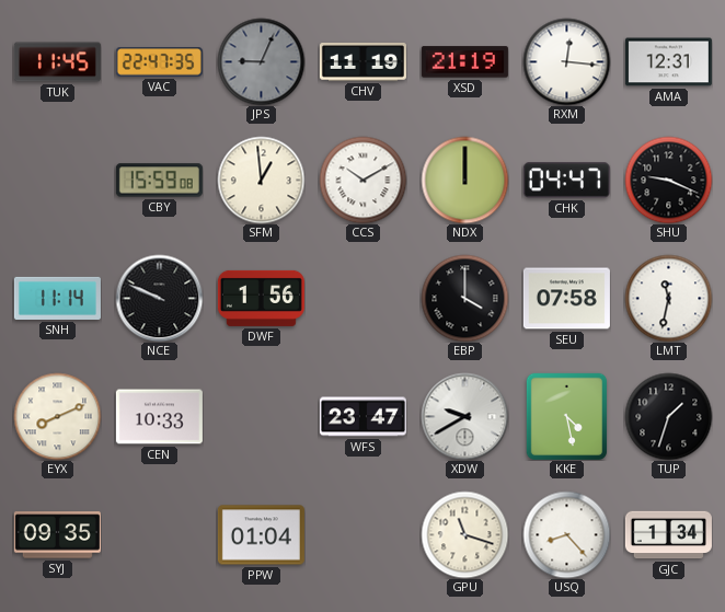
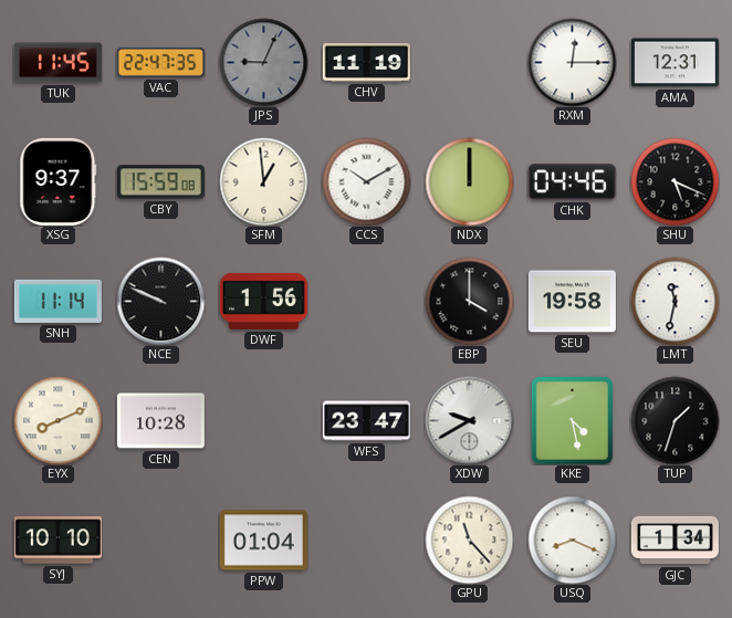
XSD: 21:19 -> none
RXM: 12:16 -> 12:15
XSG: none -> 9:37
CHK: 04:47 -> 04:46
SHU: 9:19 -> 5:19
SEU: 07:58 -> 19:58
CEN: 10:33 -> 10:28
SYJ: 09:35 -> 10:10
GPU: 11:18 -> 11:23
USQ: 8:23 -> 8:19
